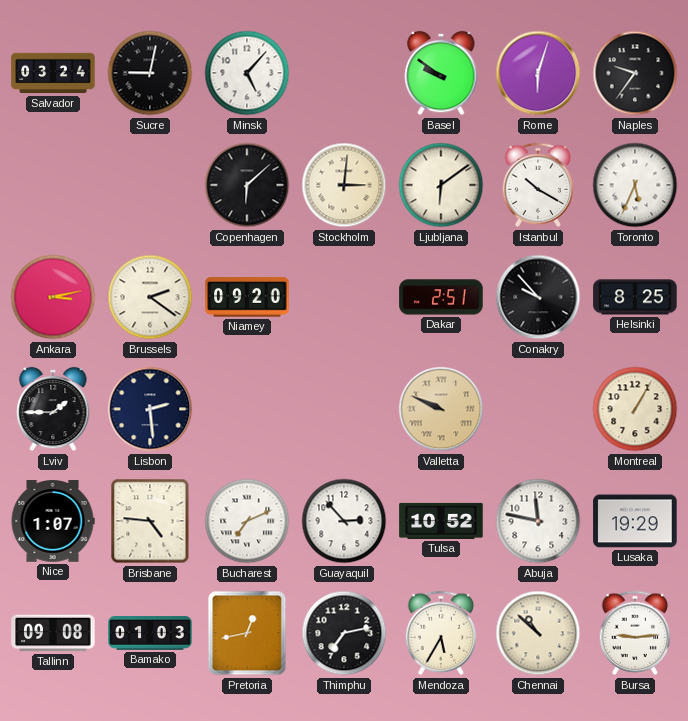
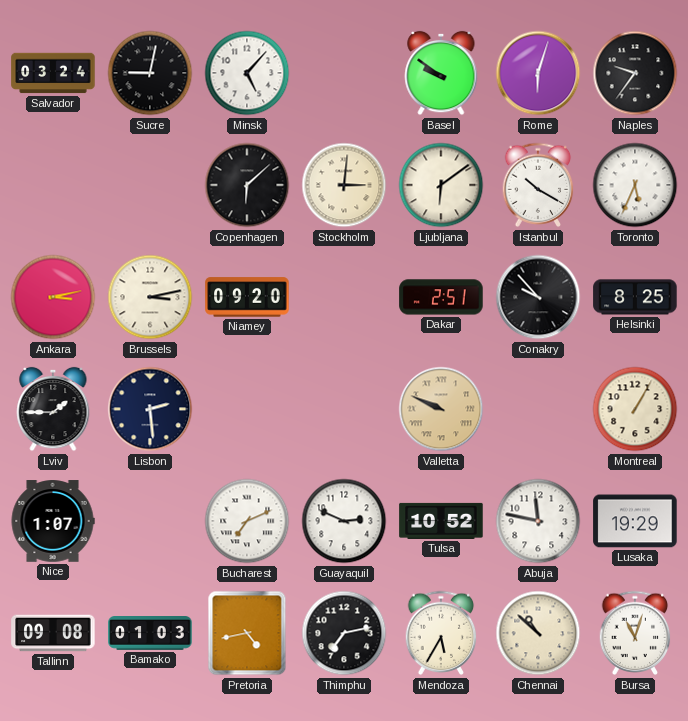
Brussels: 2:21 -> 3:13
Brisbane: 4:46 -> none
Guayaquil: 2:53 -> 2:49
Pretoria: 12:43 -> 4:43
Bursa: 9:14 -> 11:03
